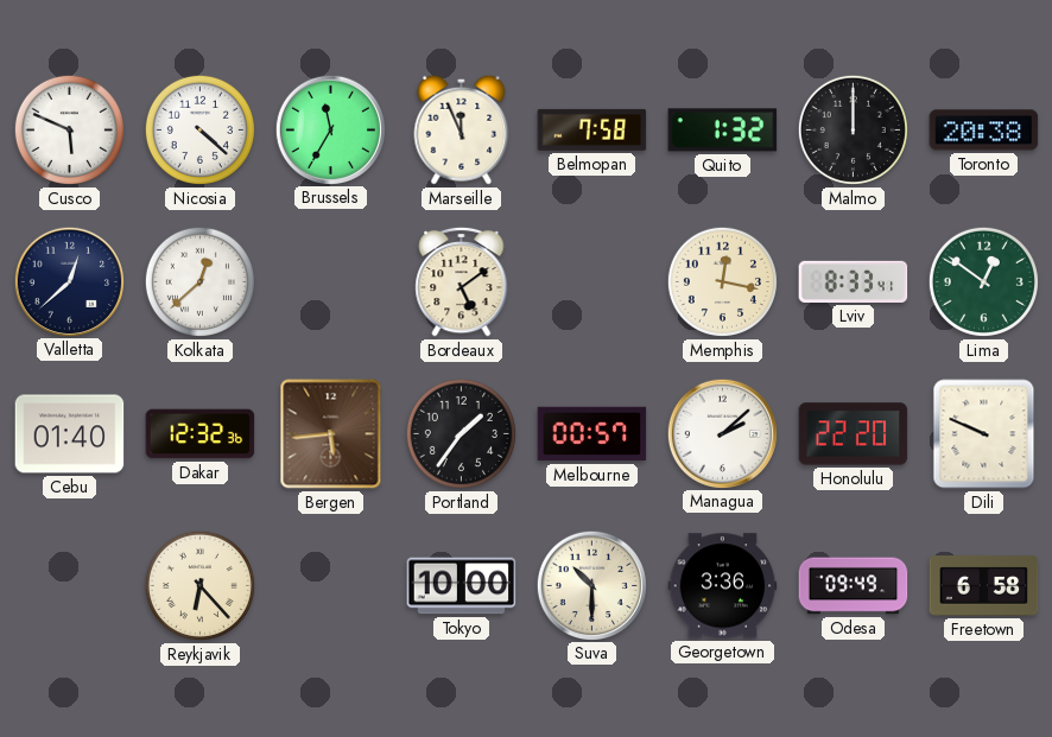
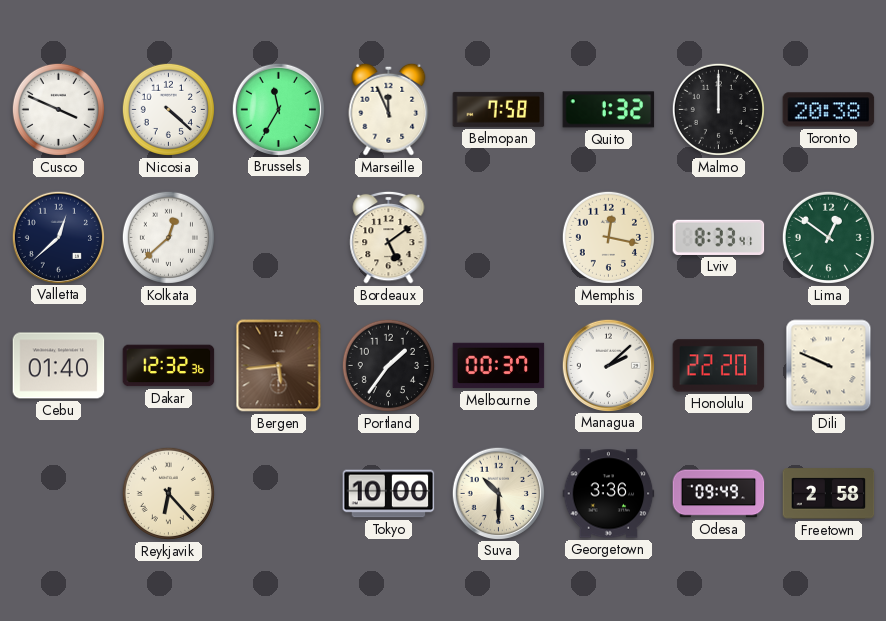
Cusco: 5:49 -> 3:49
Melbourne: 00:57 -> 00:37
Freetown: 6:58 -> 2:58
